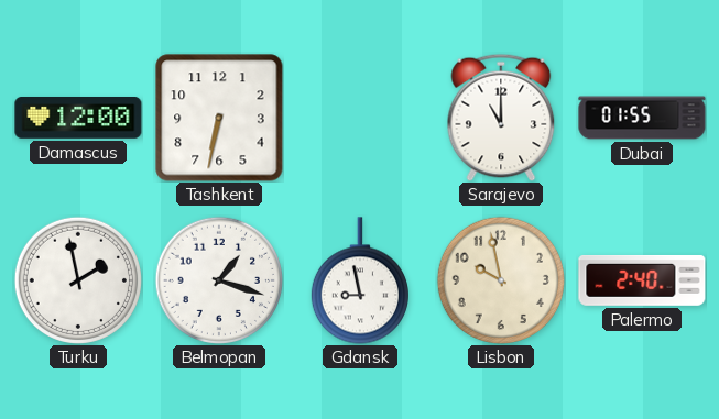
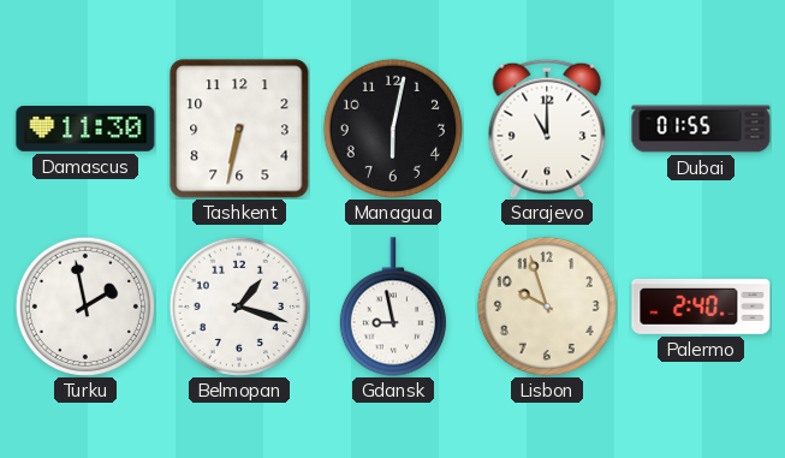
Damascus: 12:00 -> 11:30
Managua: none -> 6:02
Lisbon: 9:58 -> 9:57
